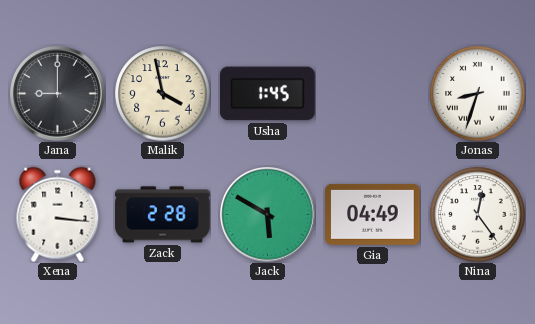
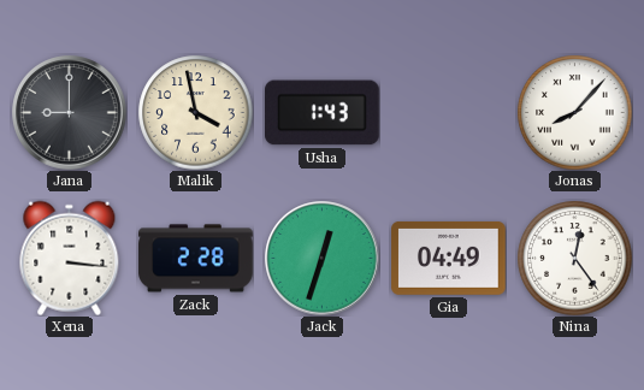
Usha: 1:45 -> 1:43
Jonas: 8:33 -> 8:07
Jack: 5:50 -> 12:33
